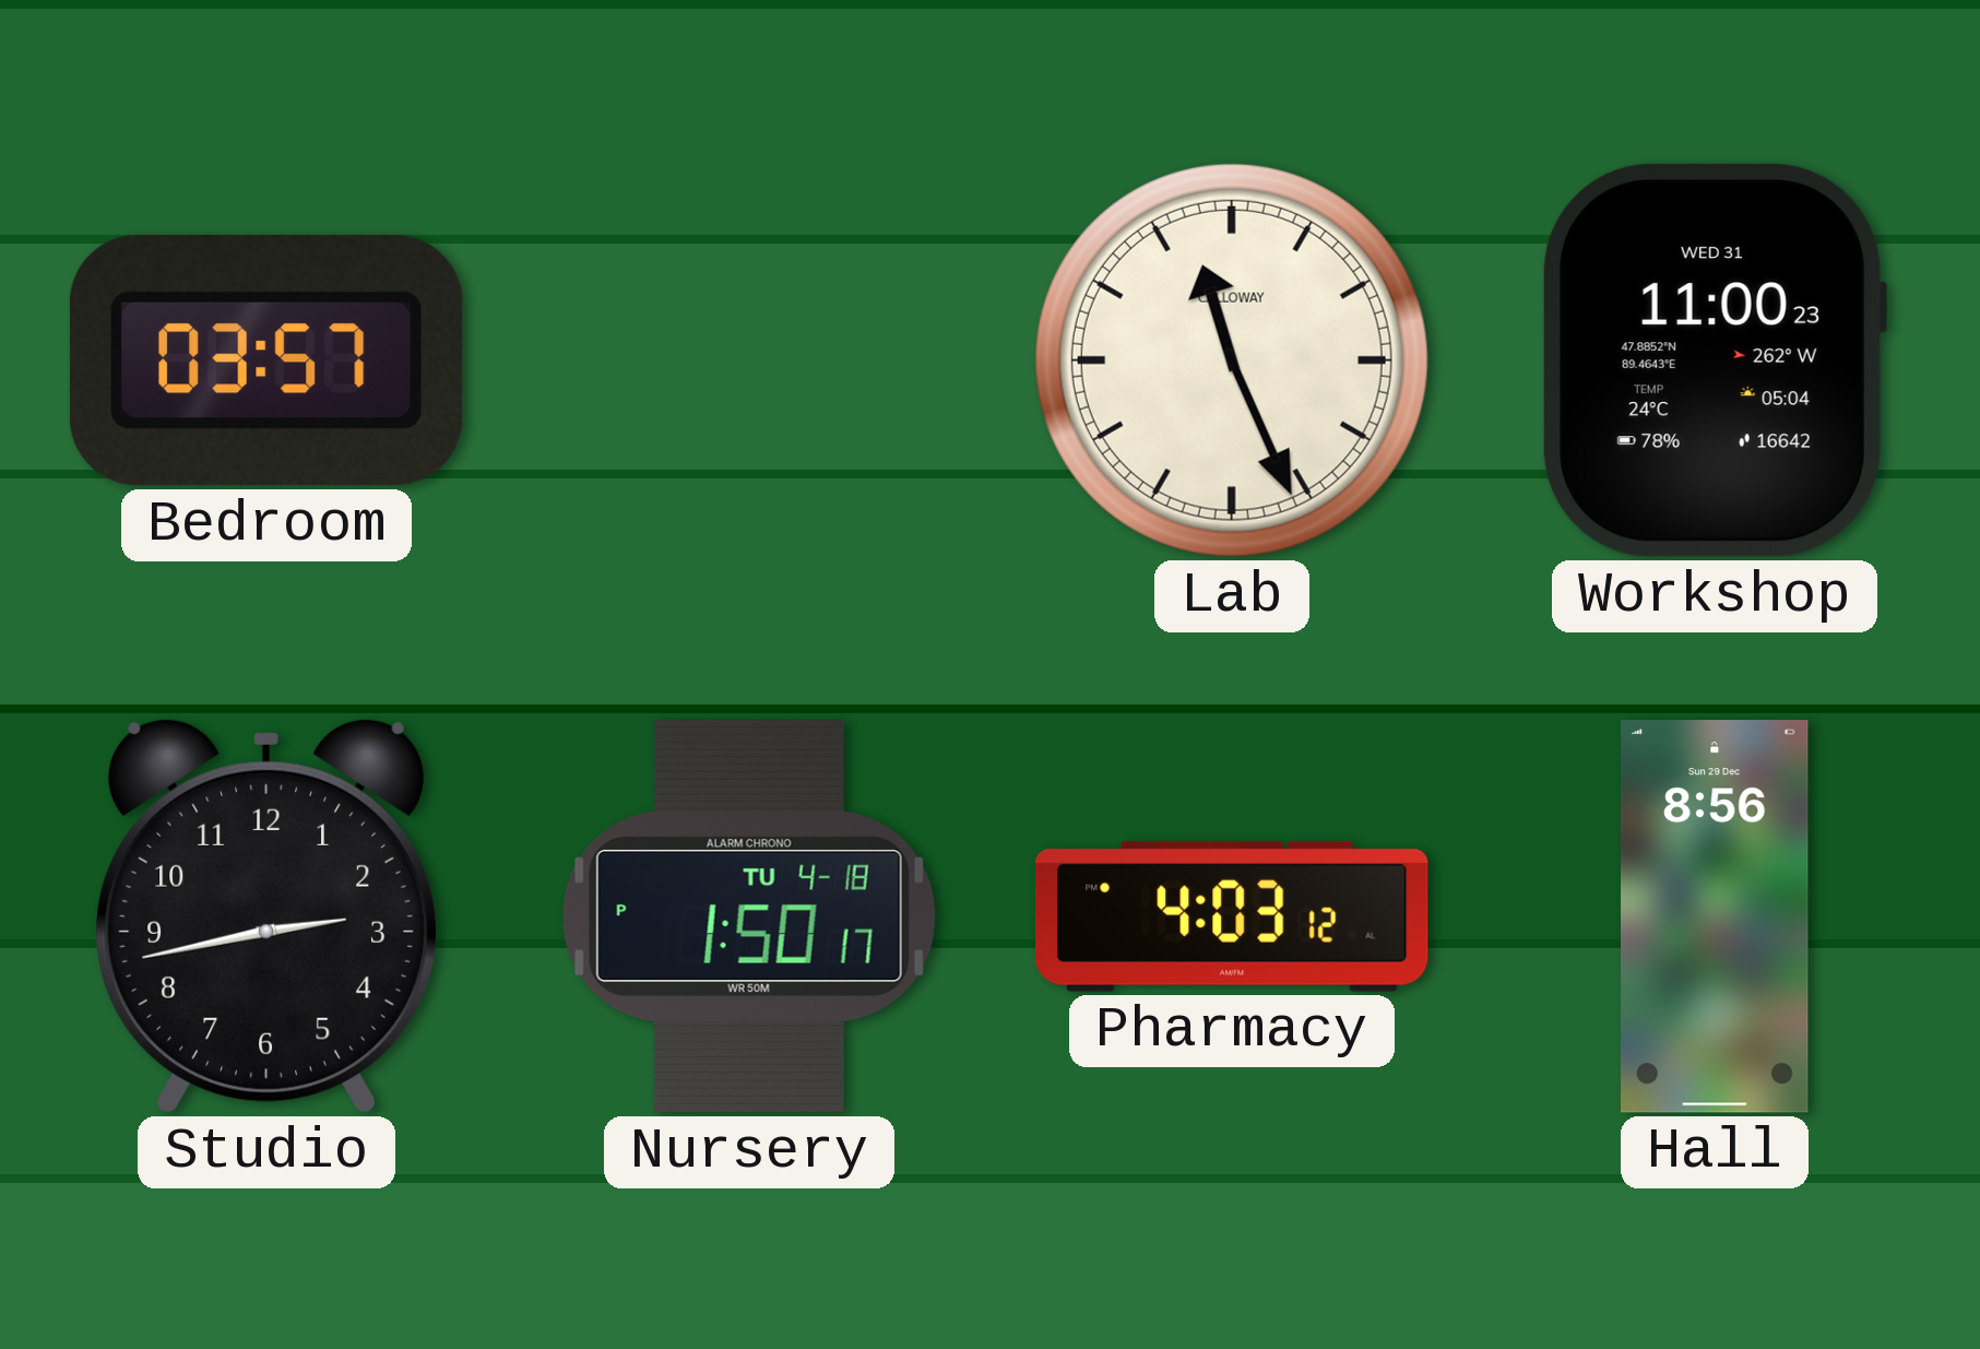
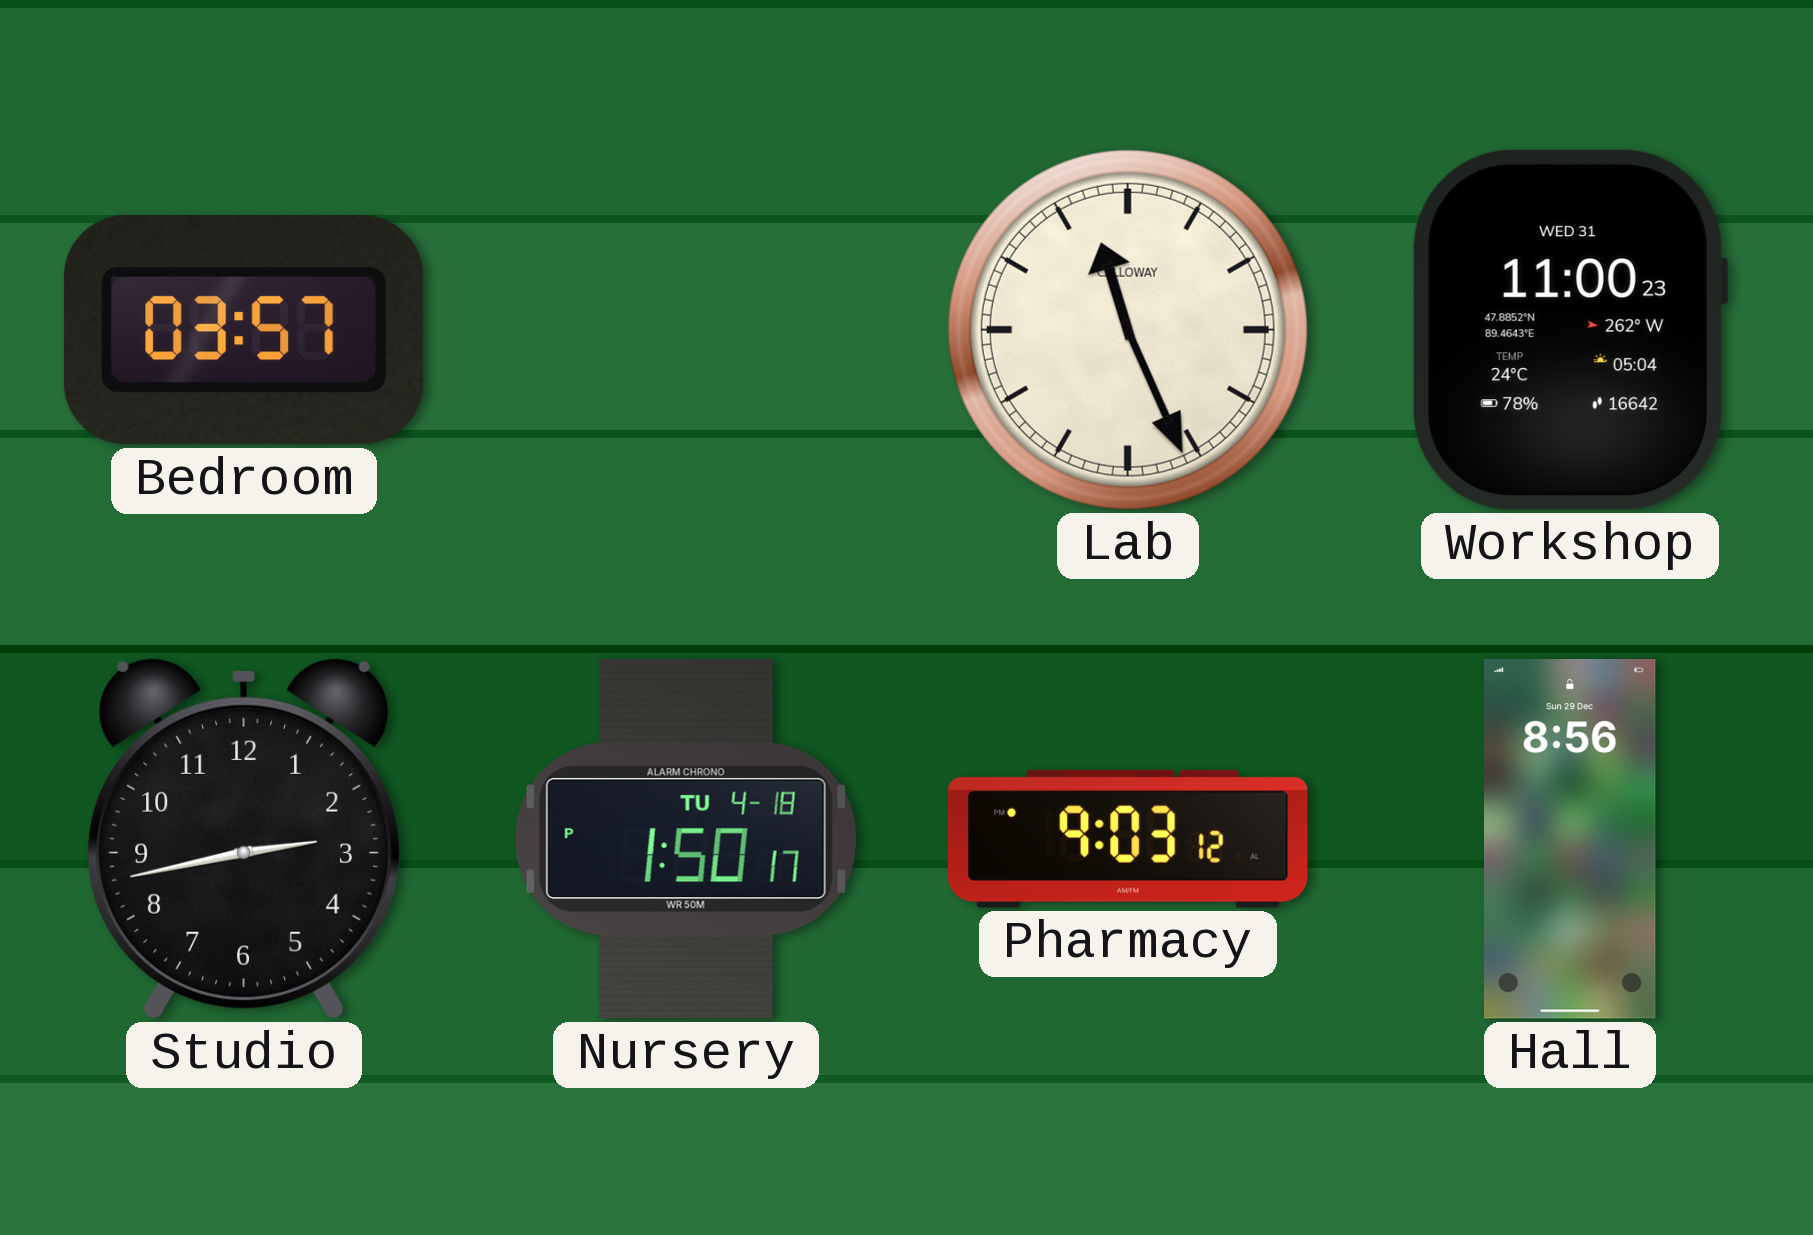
Pharmacy: 4:03 -> 9:03
